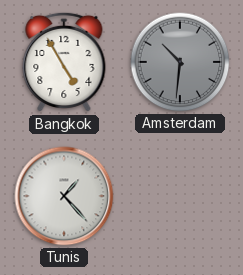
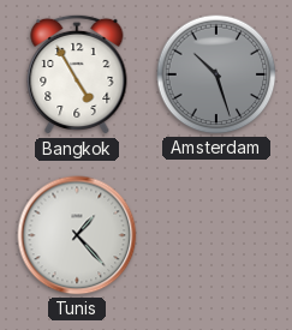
Amsterdam: 10:31 -> 10:27
